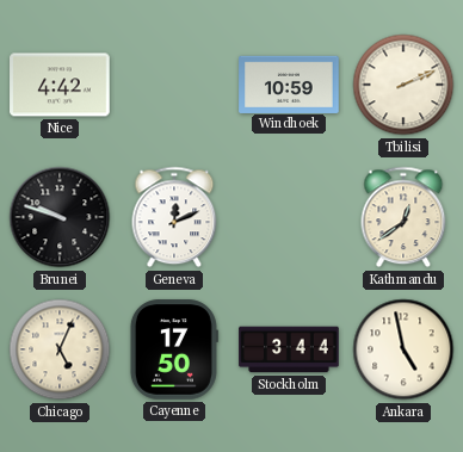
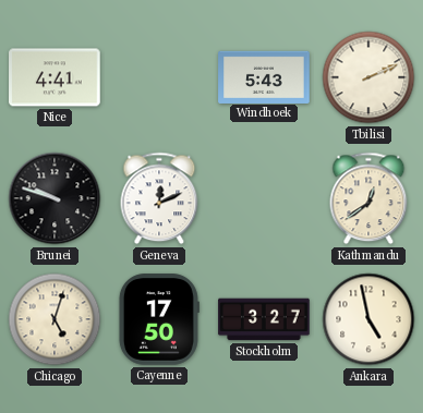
Nice: 4:42 -> 4:41
Windhoek: 10:59 -> 5:43
Chicago: 5:04 -> 5:03
Stockholm: 3:44 -> 3:27
